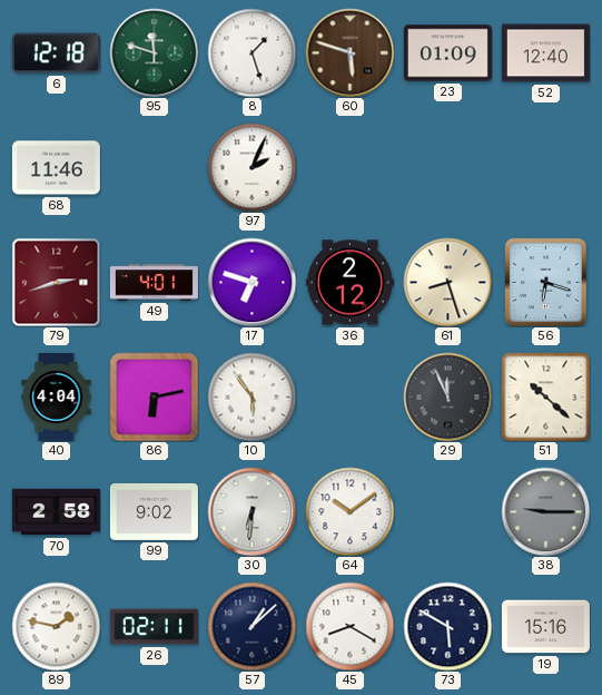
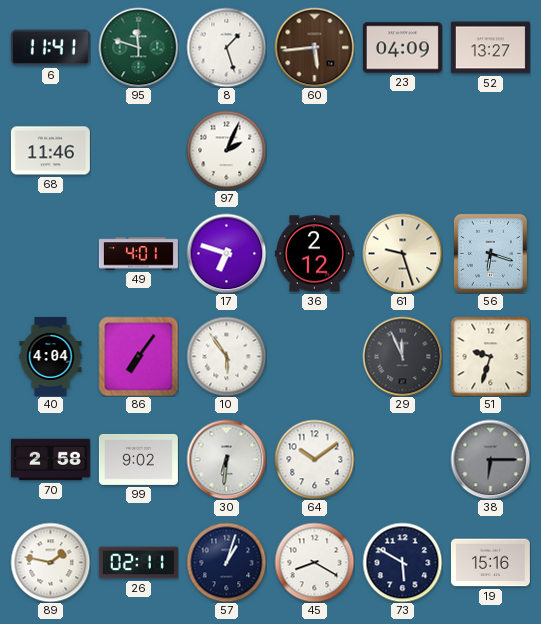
6: 12:18 -> 11:41
60: 5:48 -> 5:44
23: 01:09 -> 04:09
52: 12:40 -> 13:27
79: 2:42 -> none
61: 8:27 -> 9:27
86: 6:13 -> 7:06
51: 10:22 -> 9:33
38: 9:15 -> 6:15
57: 1:08 -> 1:03
